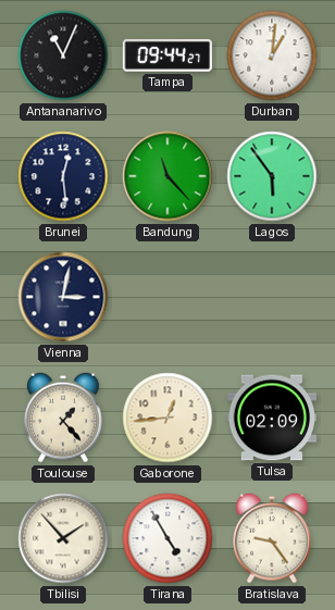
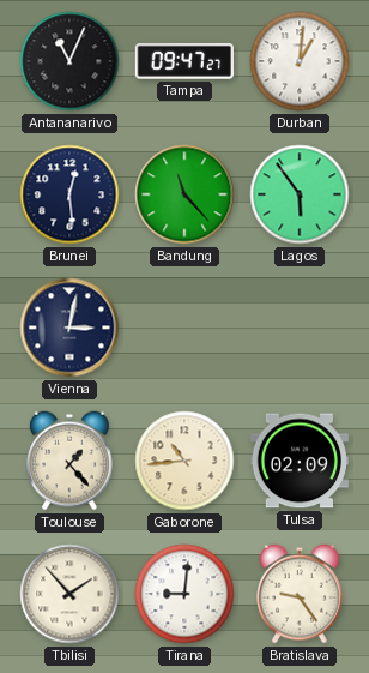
Tampa: 09:44 -> 09:47
Gaborone: 12:44 -> 10:44
Tirana: 4:55 -> 9:01
